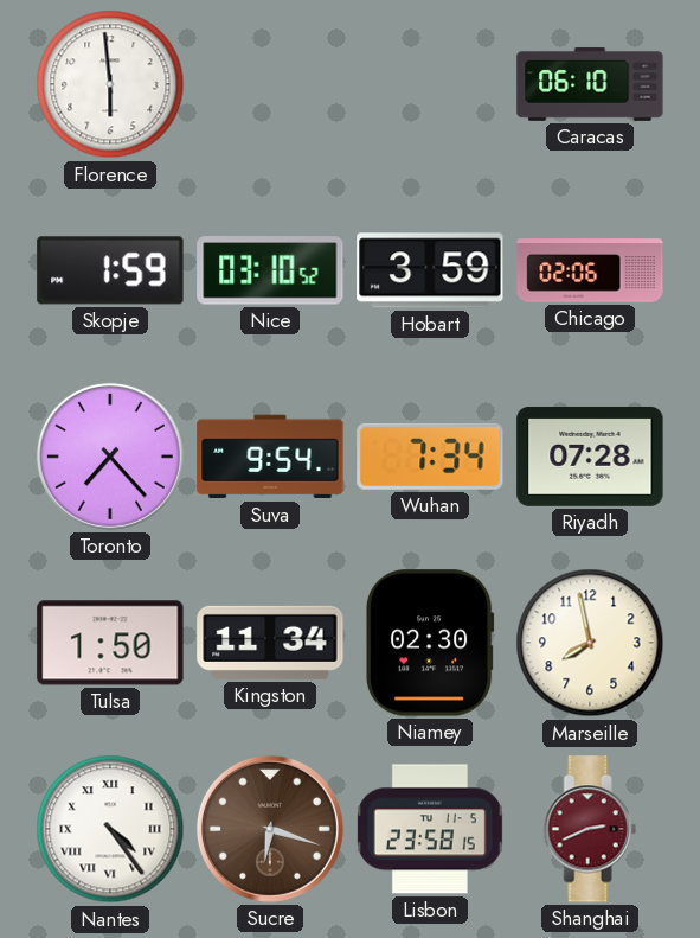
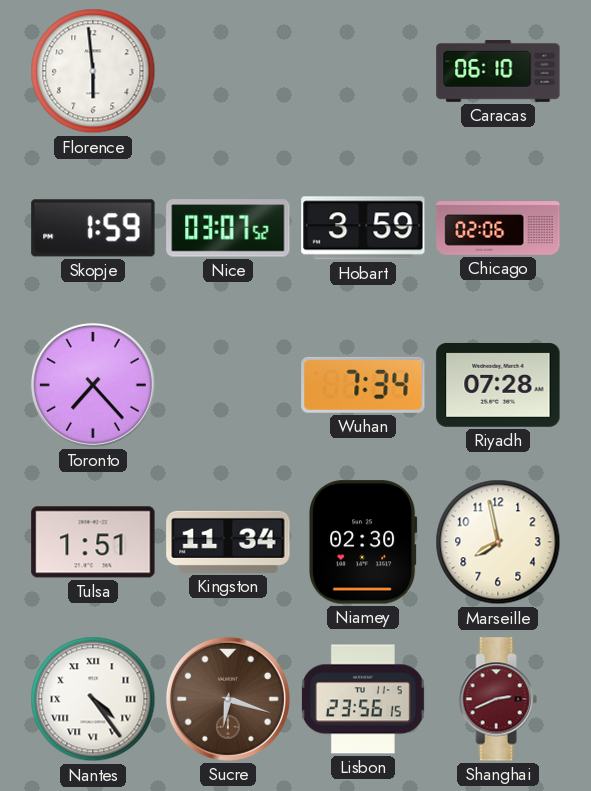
Nice: 03:10 -> 03:07
Suva: 9:54 -> none
Tulsa: 1:50 -> 1:51
Lisbon: 23:58 -> 23:56
